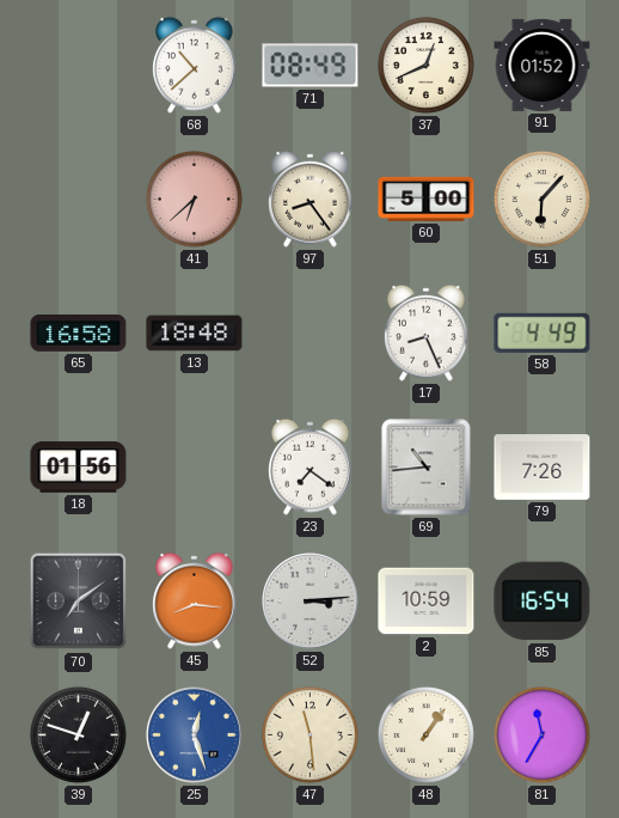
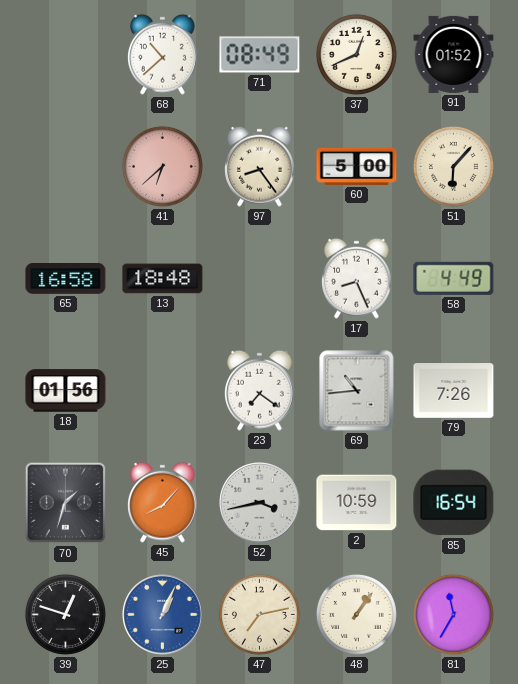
70: 7:09 -> 1:33
45: 8:16 -> 8:07
52: 3:14 -> 3:43
25: 12:27 -> 1:04
47: 11:29 -> 7:13
